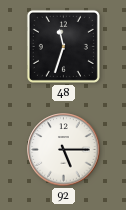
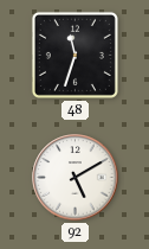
92: 5:15 -> 5:10
